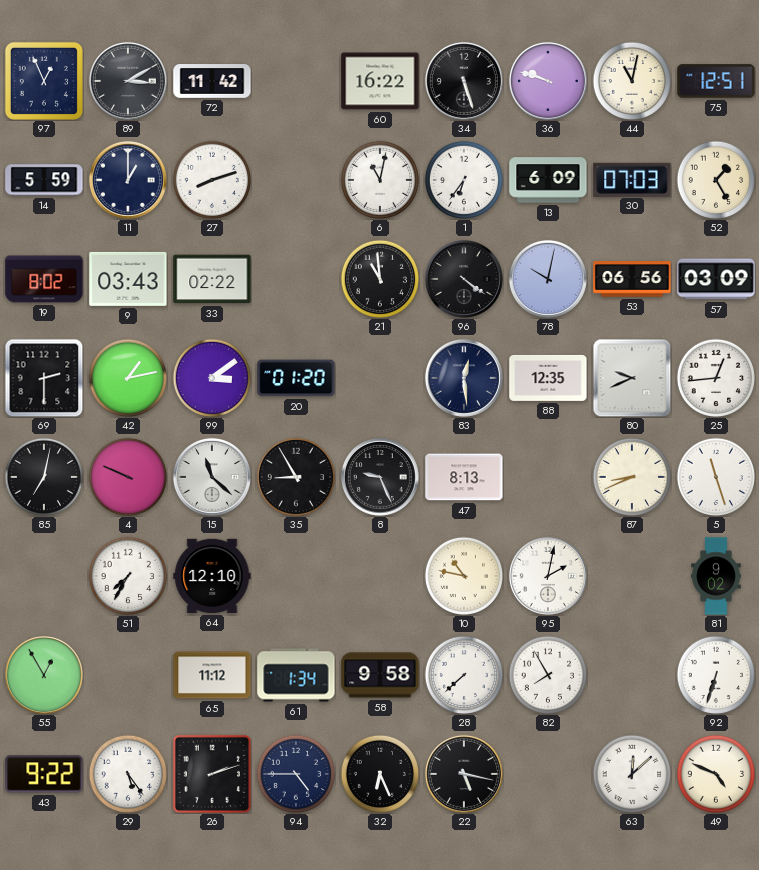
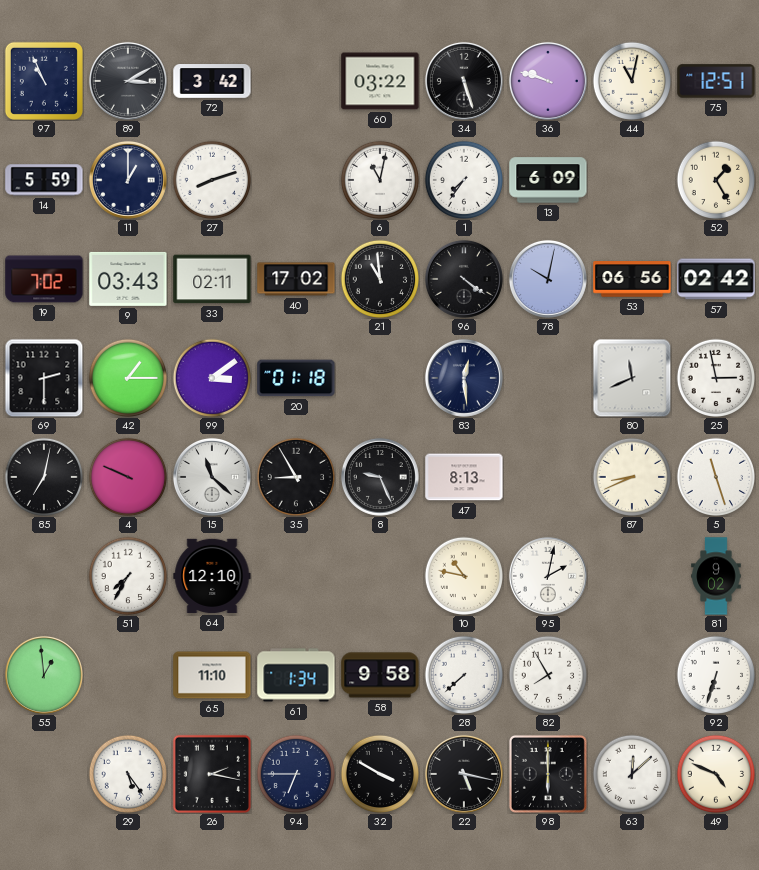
97: 12:56 -> 10:56
72: 11:42 -> 3:42
60: 16:22 -> 03:22
1: 6:36 -> 7:36
30: 07:03 -> none
19: 8:02 -> 7:02
33: 02:22 -> 02:11
40: none -> 17:02
57: 03:09 -> 02:42
42: 1:13 -> 1:15
20: 01:20 -> 01:18
88: 12:35 -> none
80: 9:41 -> 11:41
25: 12:44 -> 2:58
55: 12:55 -> 12:59
65: 11:12 -> 11:10
43: 9:22 -> none
26: 2:12 -> 2:17
94: 4:45 -> 6:45
32: 6:26 -> 3:50
98: none -> 6:00
